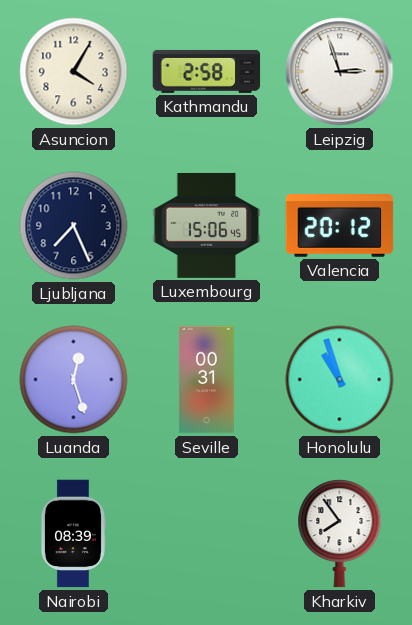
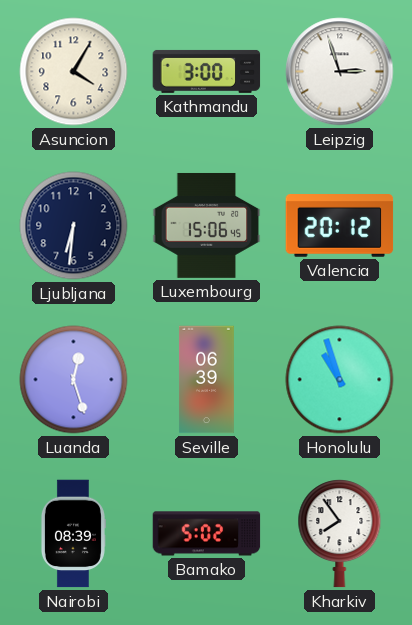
Kathmandu: 2:58 -> 3:00
Ljubljana: 7:26 -> 6:31
Seville: 00:31 -> 06:39
Bamako: none -> 5:02
